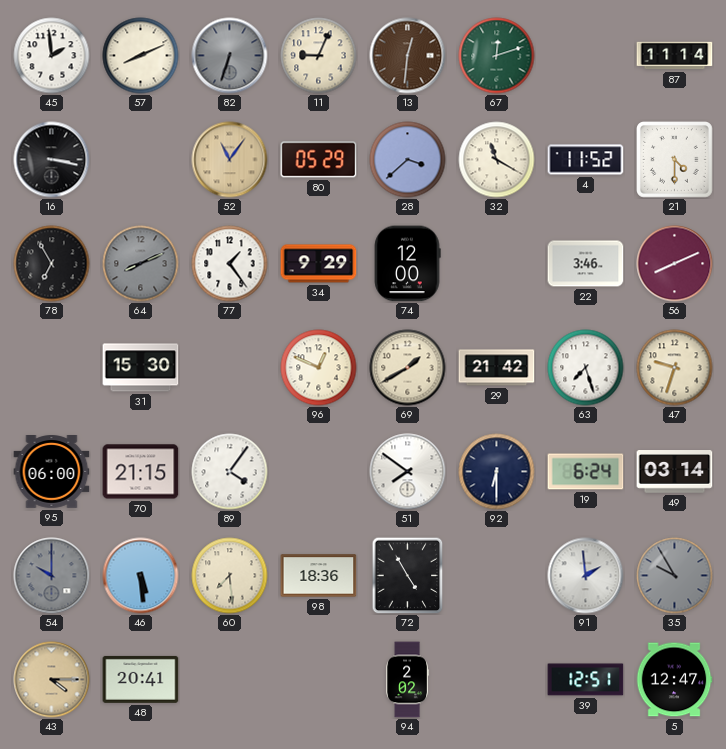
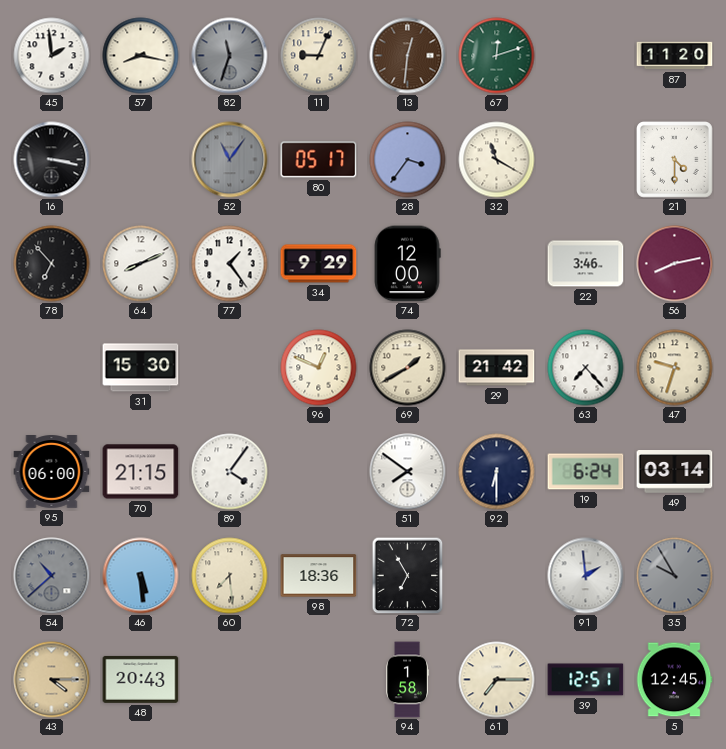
57: 8:11 -> 8:17
82: 6:33 -> 11:33
87: 11:14 -> 11:20
52 dial: champagne -> grey
80: 05:29 -> 05:17
28: 3:38 -> 3:36
4: 11:52 -> none
78: 6:55 -> 6:53
64 dial: grey -> white
56: 8:11 -> 8:13
63: 7:27 -> 7:23
54: 10:00 -> 10:38
72: 4:55 -> 6:55
48: 20:41 -> 20:43
94: 2:02 -> 1:58
61: none -> 7:15
5: 12:47 -> 12:45
